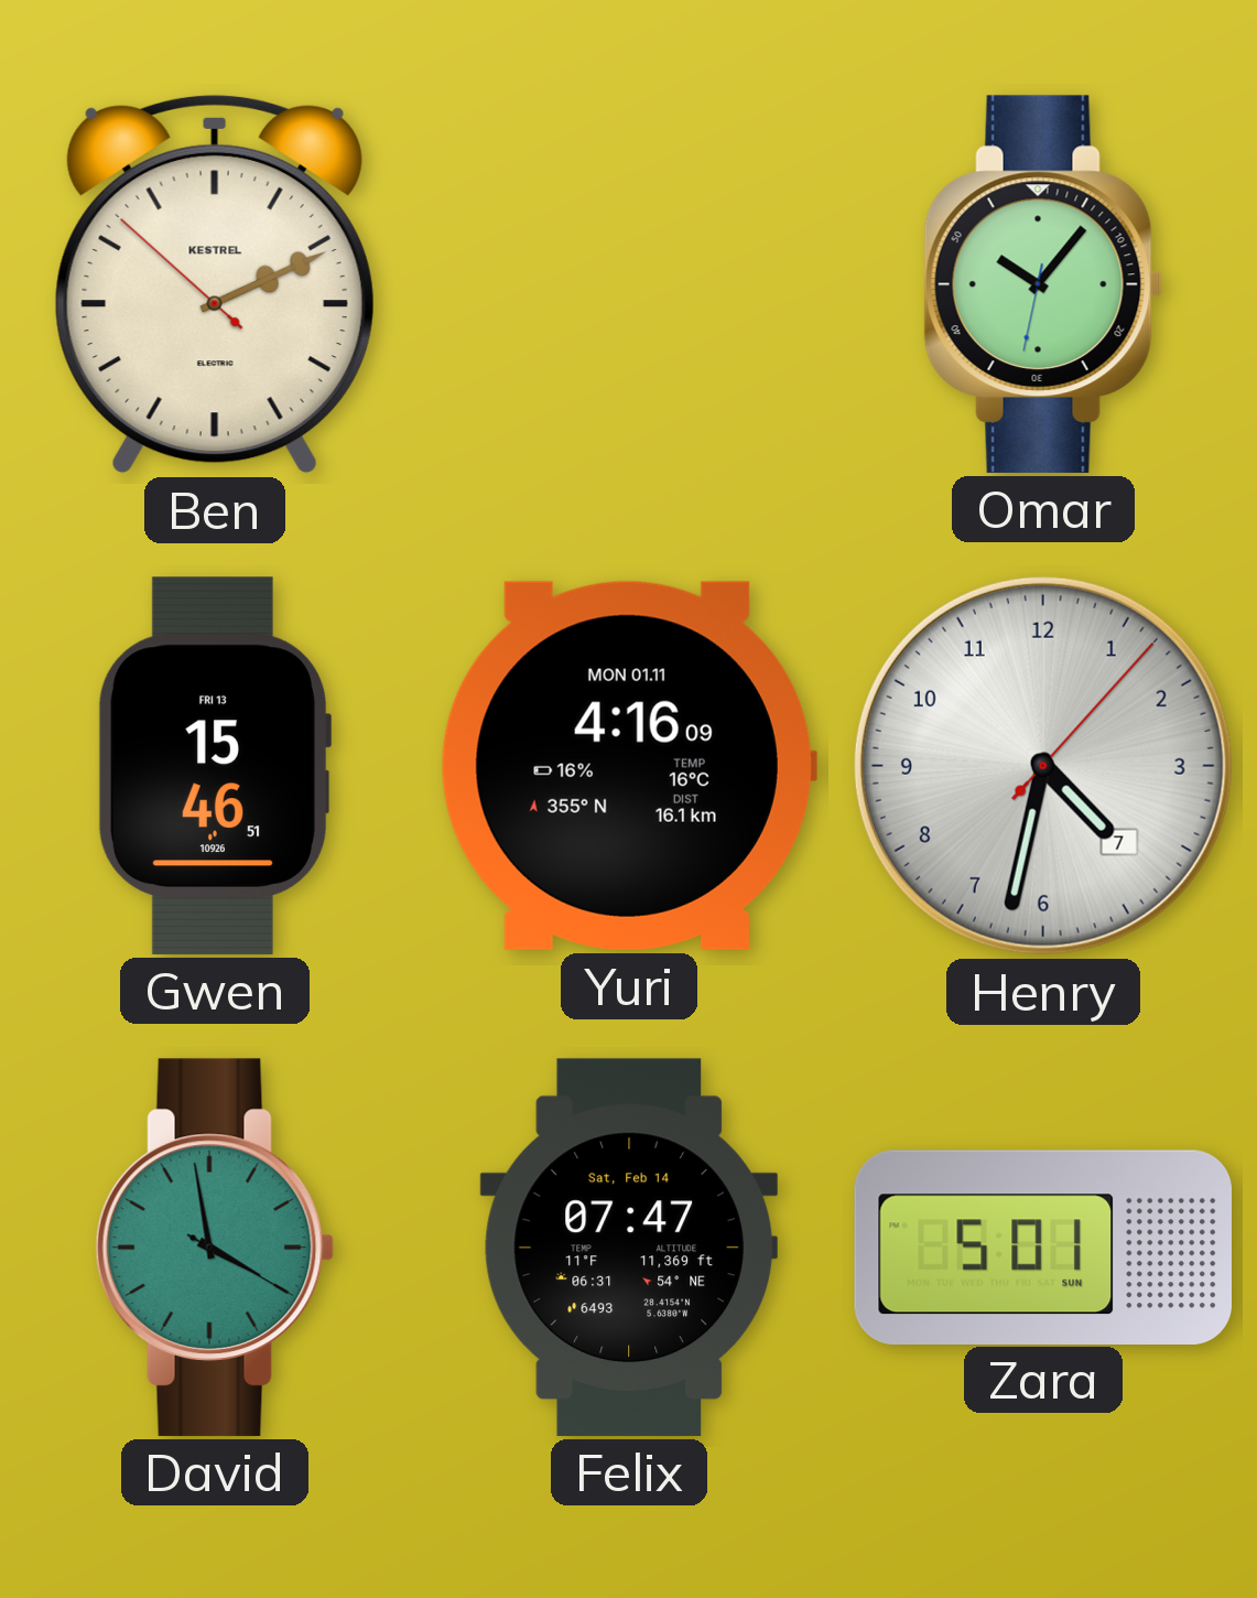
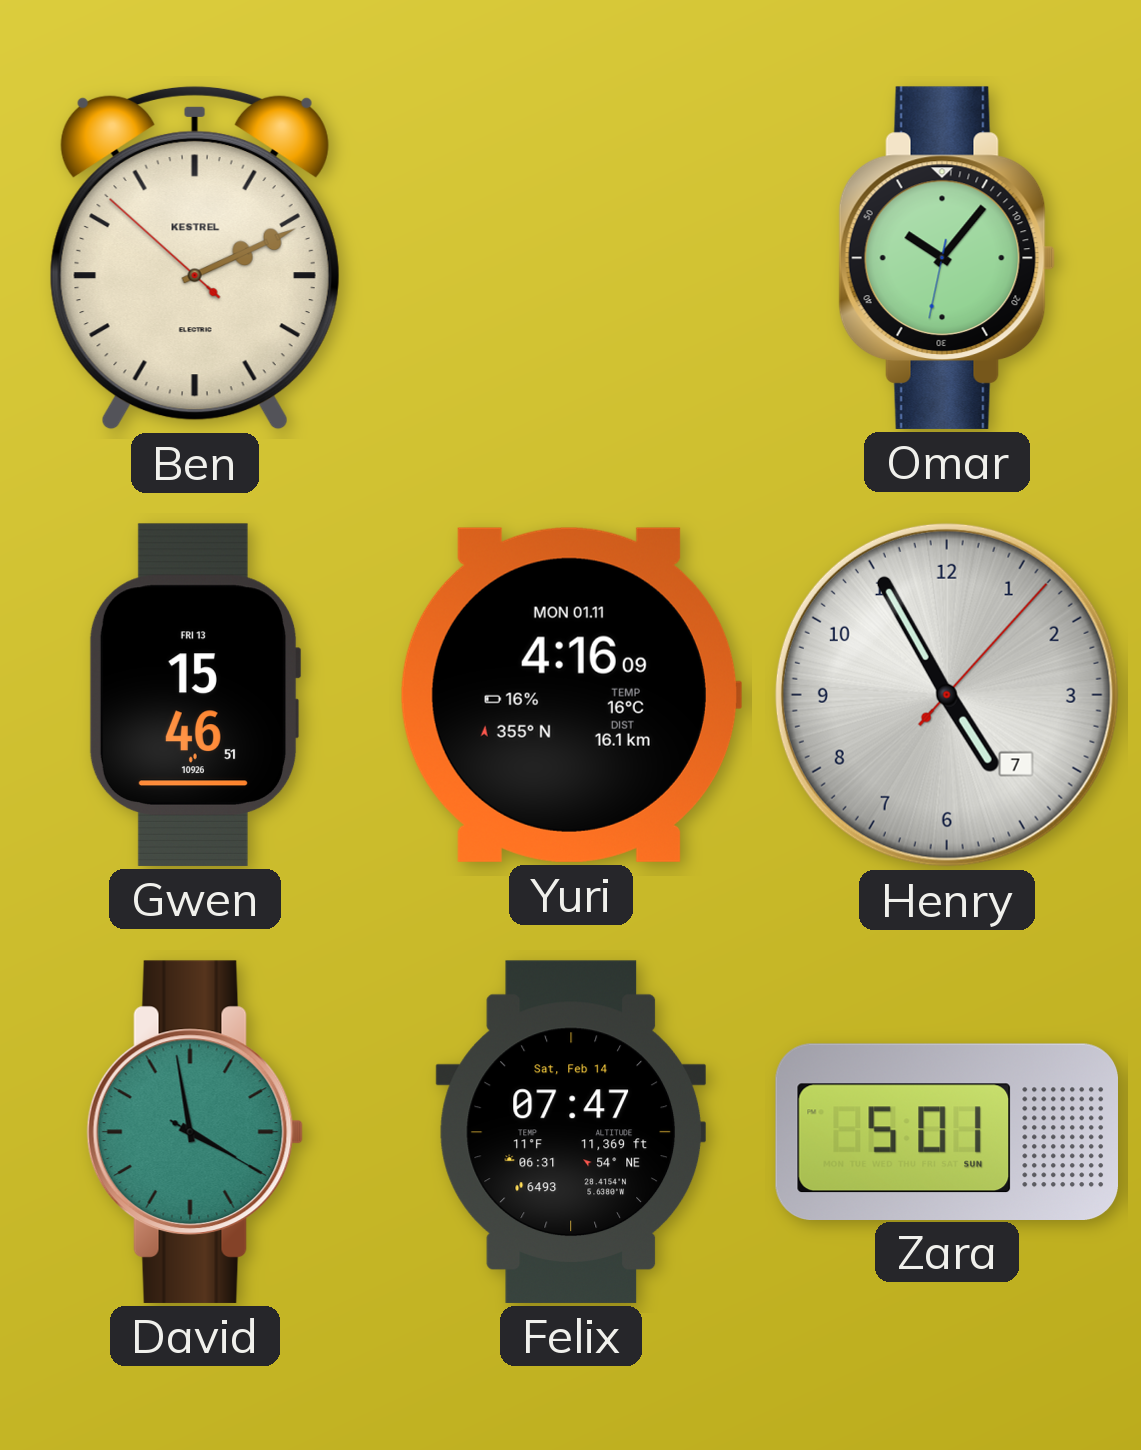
Henry: 4:32 -> 4:55
